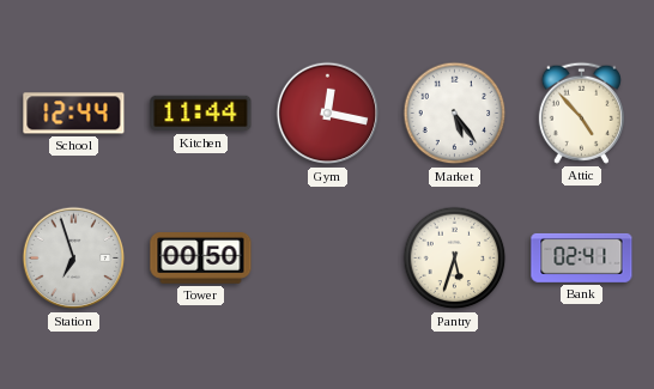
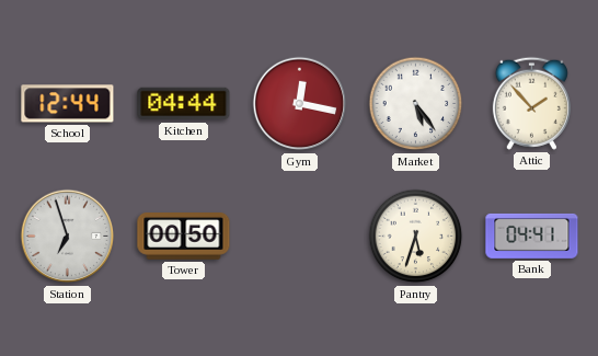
Kitchen: 11:44 -> 04:44
Attic: 4:53 -> 1:53
Bank: 02:41 -> 04:41
